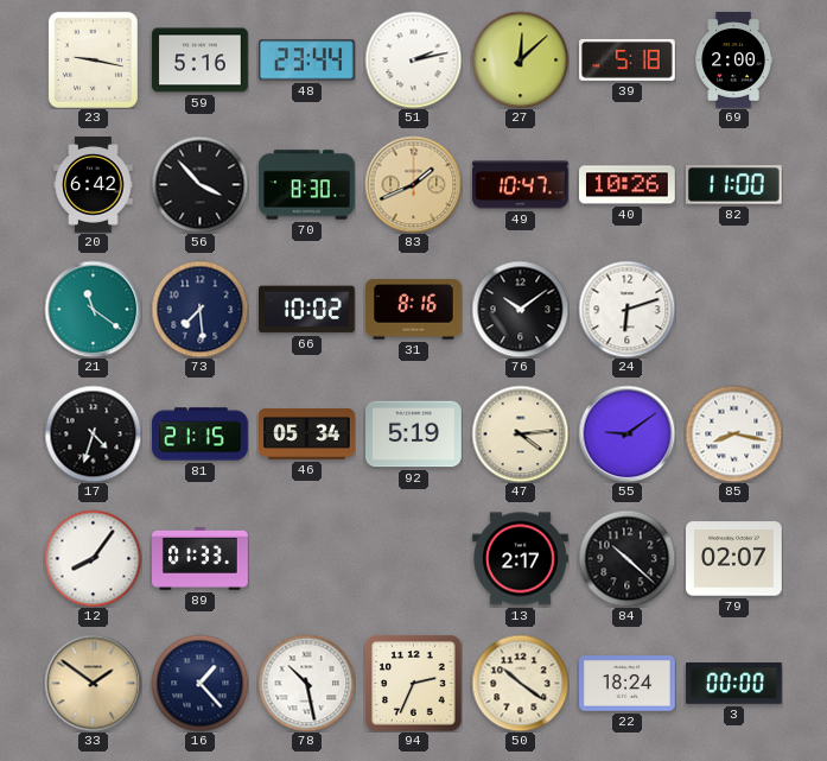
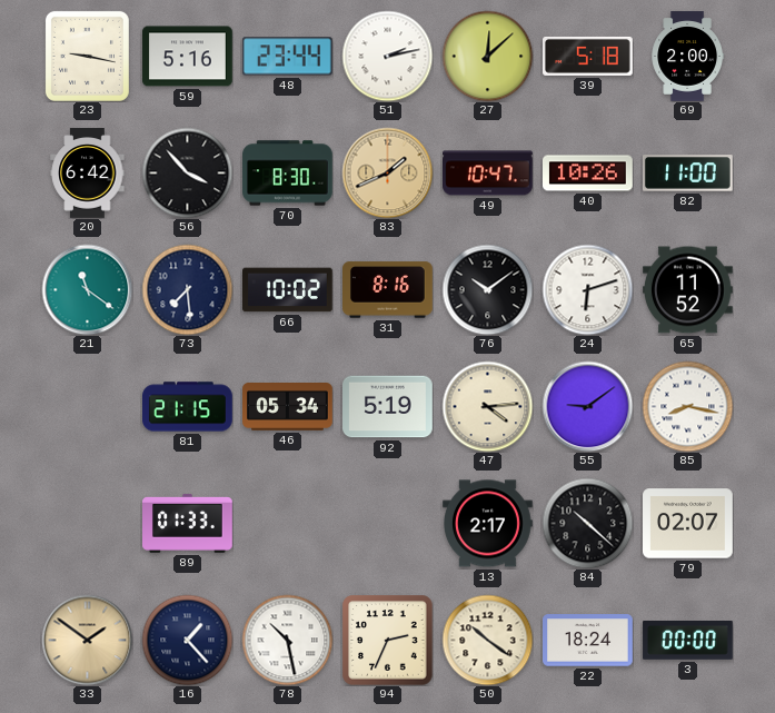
65: none -> 11:52
17: 4:33 -> none
12: 8:06 -> none
